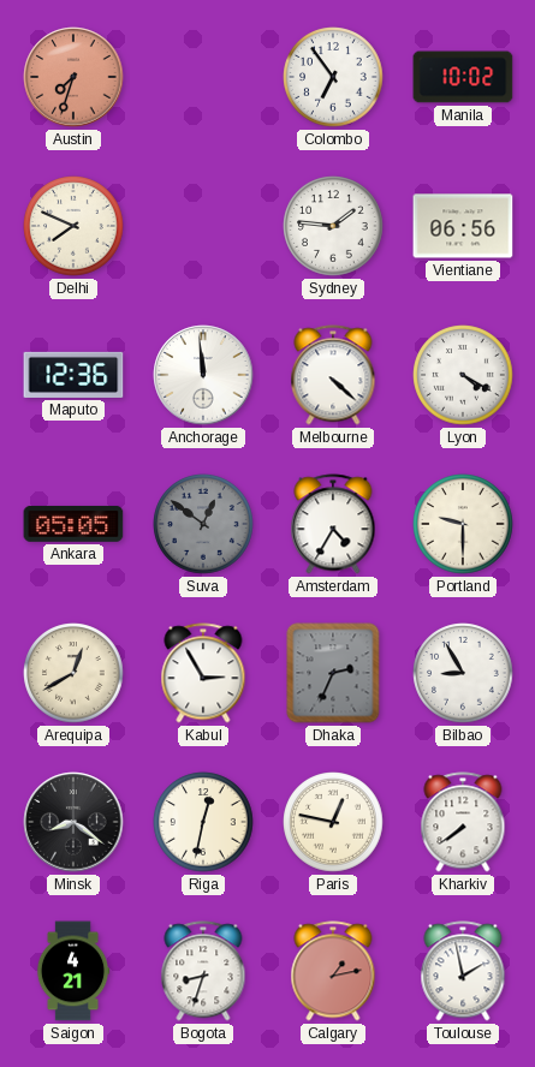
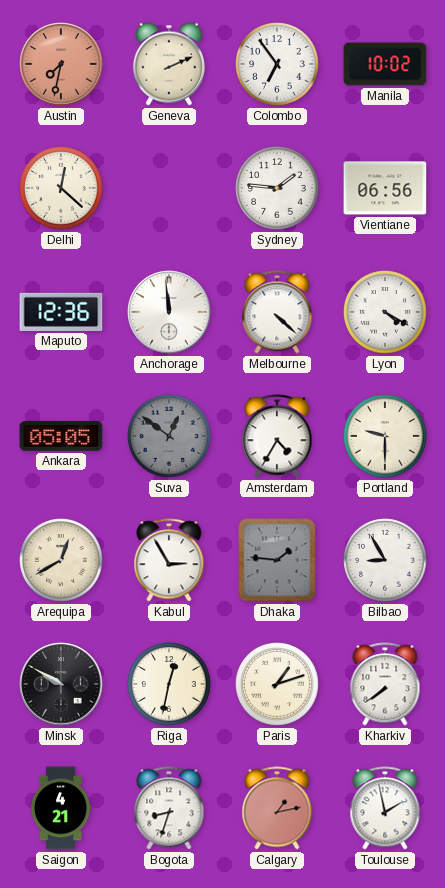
Austin: 7:33 -> 7:32
Geneva: none -> 2:11
Delhi: 7:49 -> 12:22
Dhaka: 2:34 -> 1:46
Minsk: 8:21 -> 9:50
Paris: 12:47 -> 1:12
